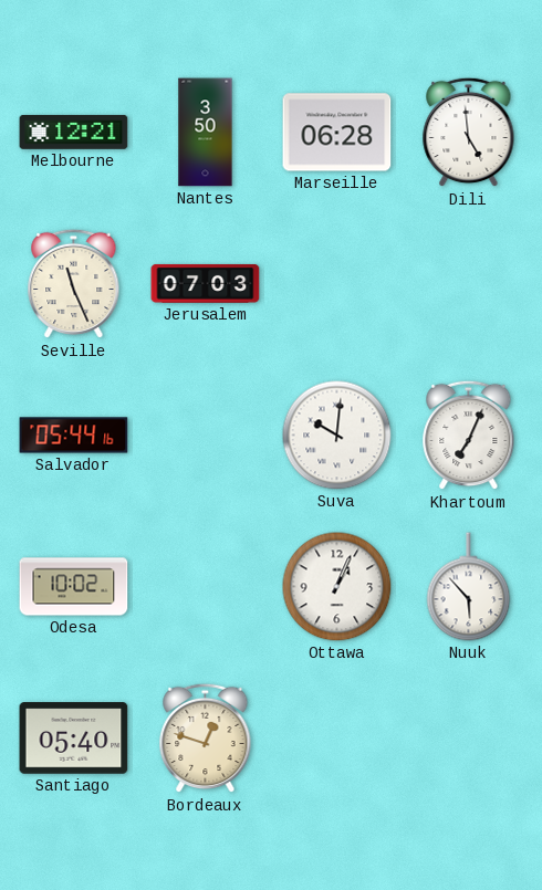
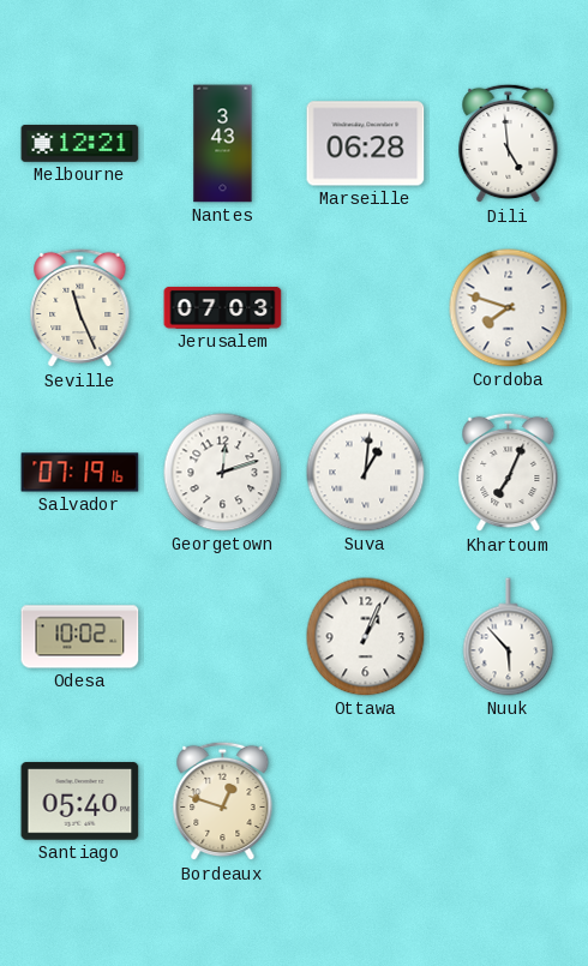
Nantes: 3:50 -> 3:43
Cordoba: none -> 7:48
Salvador: 05:44 -> 07:19
Georgetown: none -> 12:12
Suva: 10:01 -> 1:01
